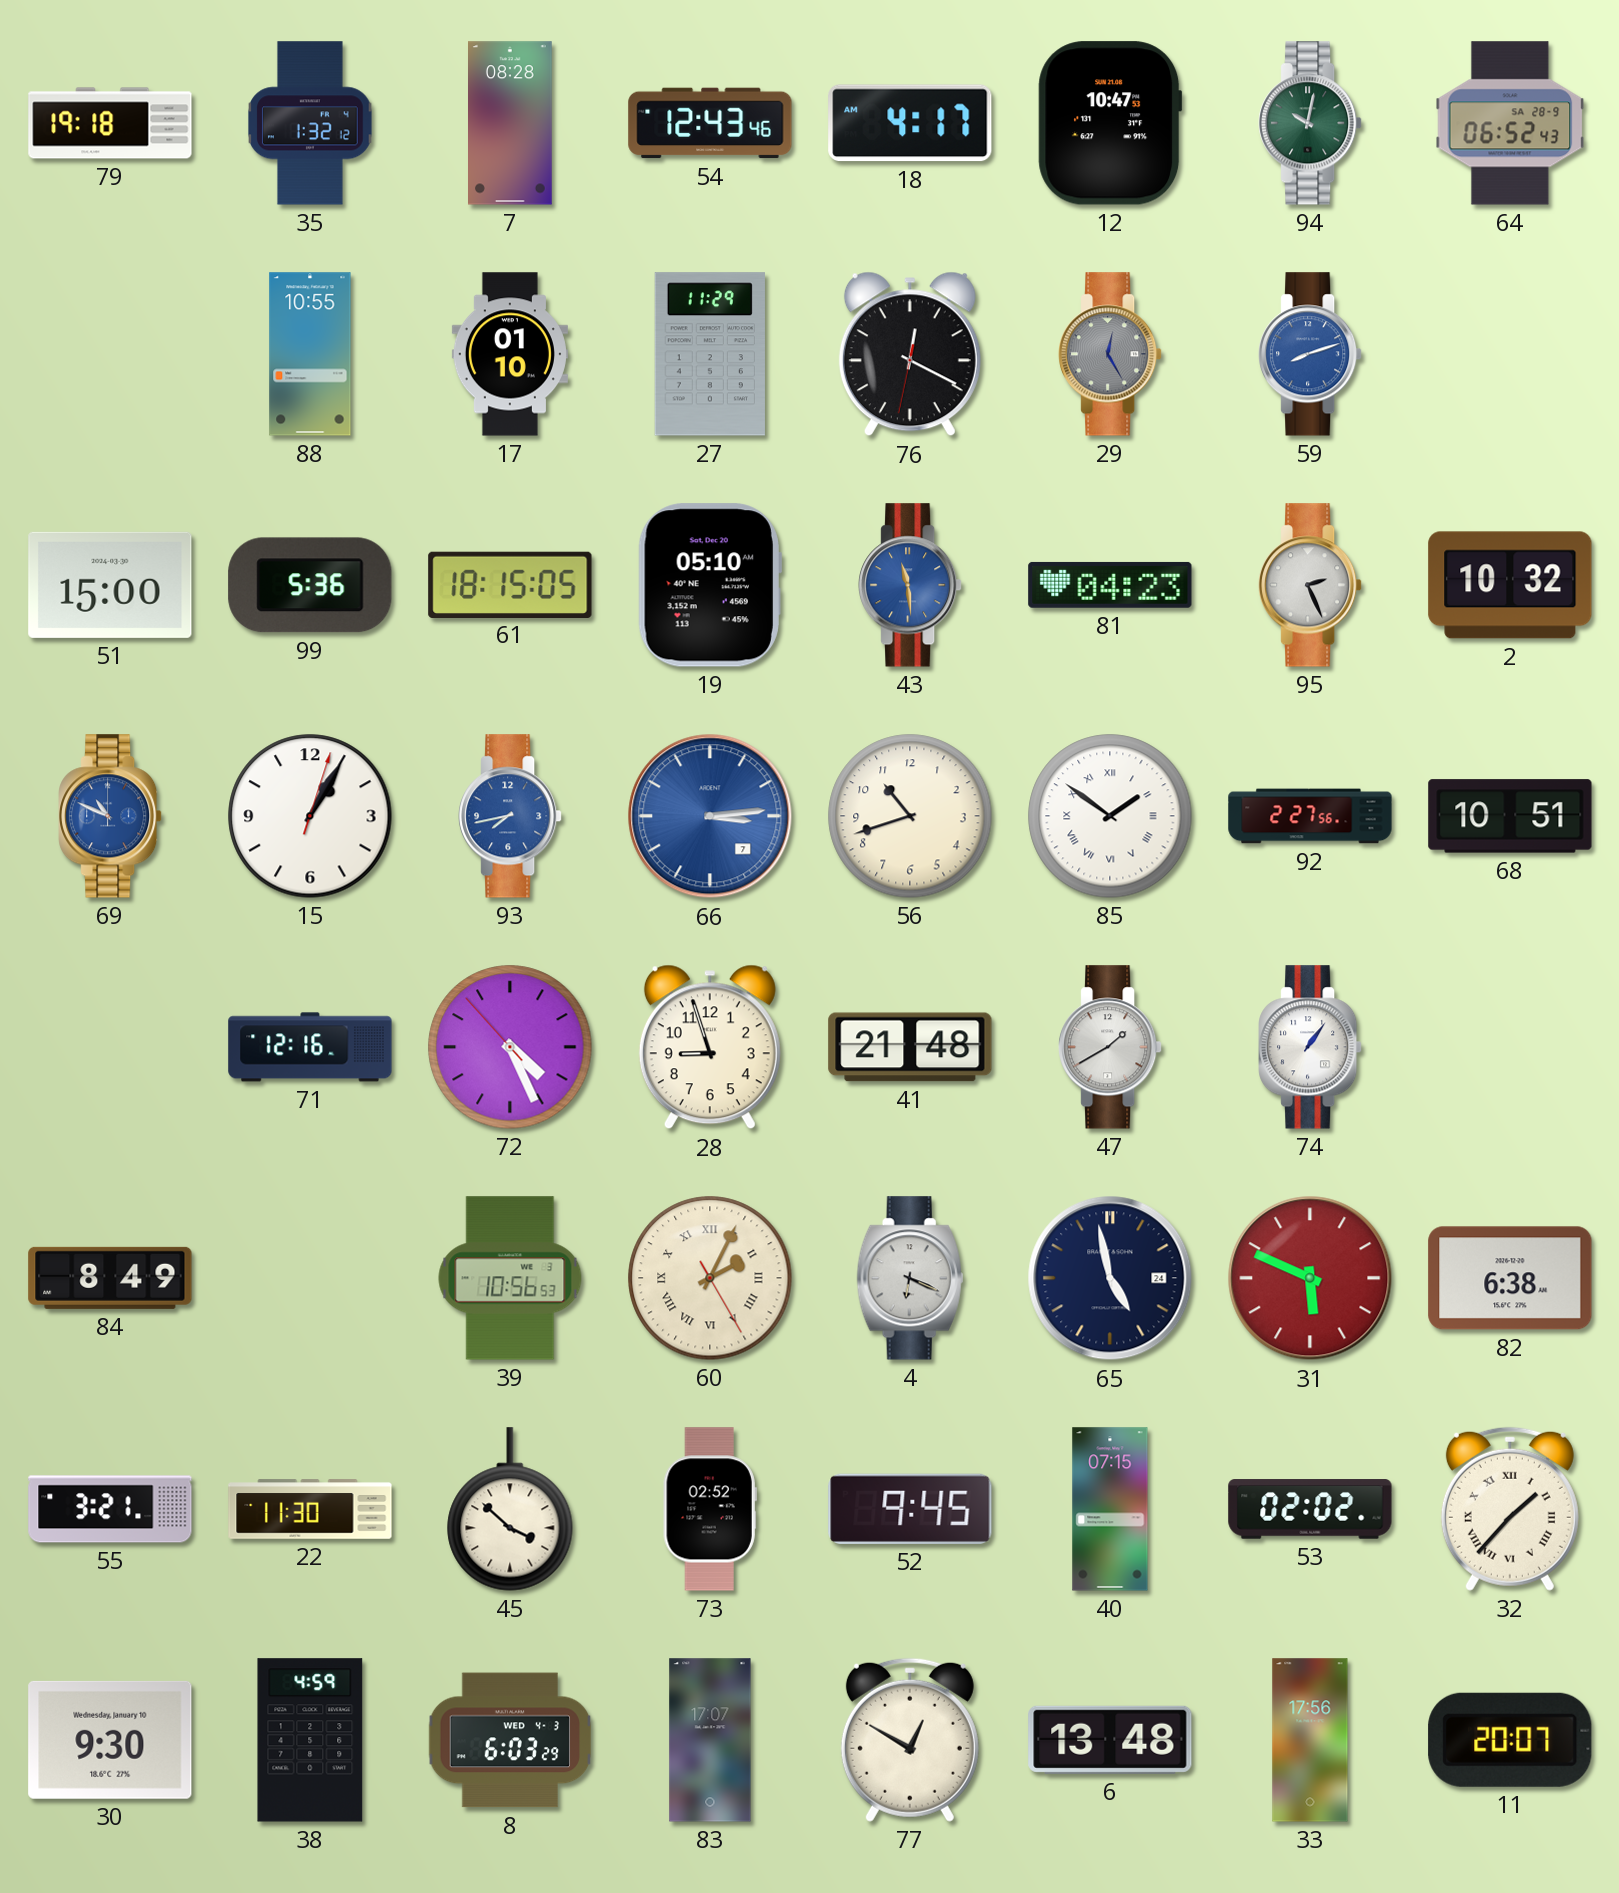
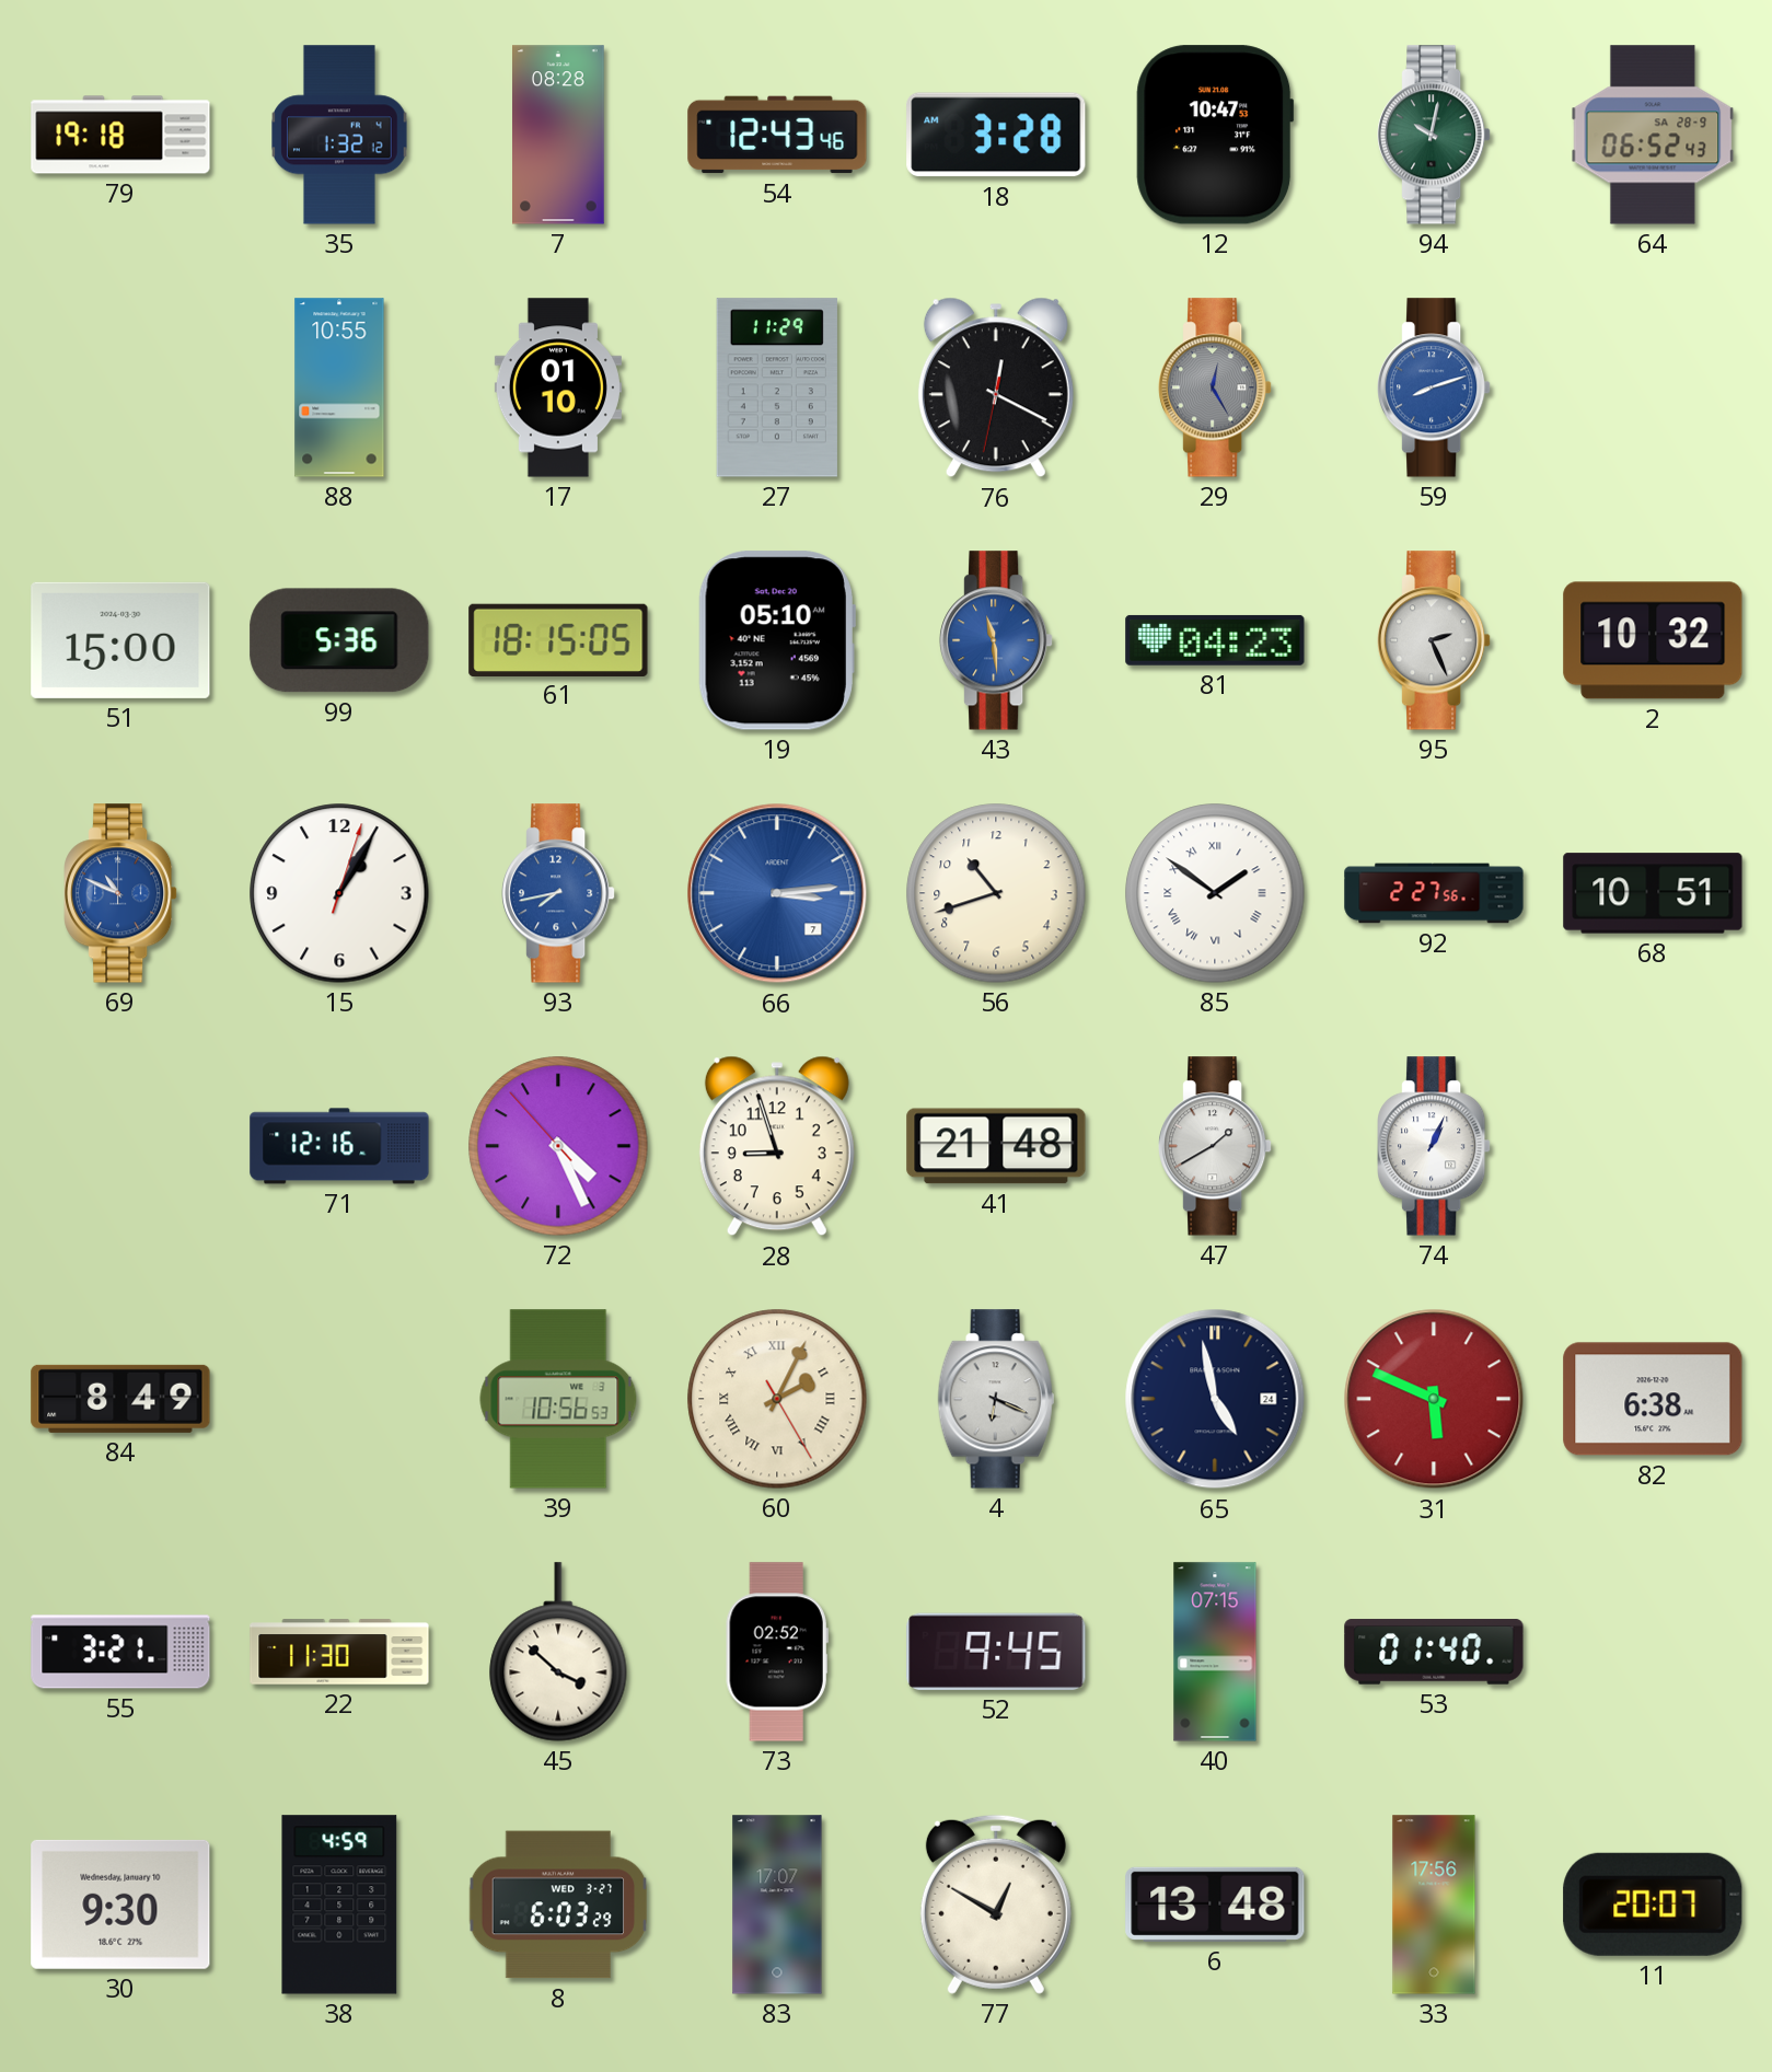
18: 4:17 -> 3:28
74: 1:06 -> 1:04
53: 02:02 -> 01:40
32: 1:37 -> none
8 date: WED 4-3 -> WED 3-27
